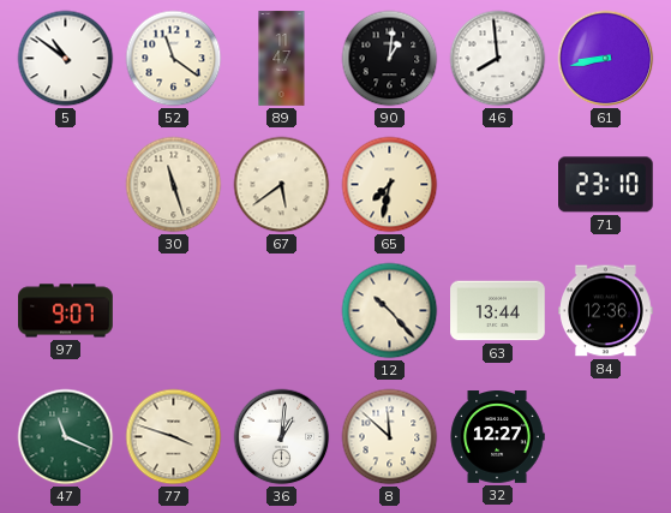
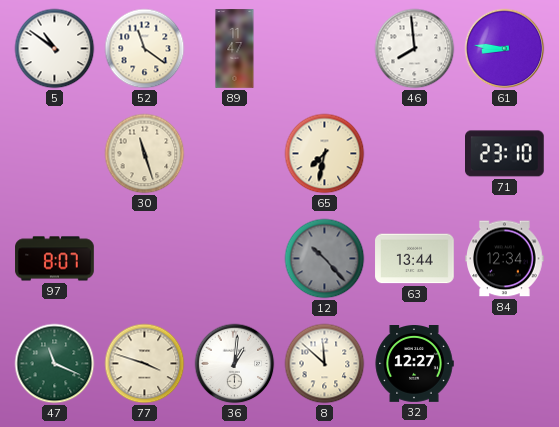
90: 1:01 -> none
61: 8:43 -> 8:46
67: 5:39 -> none
97: 9:07 -> 8:07
12 dial: cream -> grey
84: 12:36 -> 12:34
